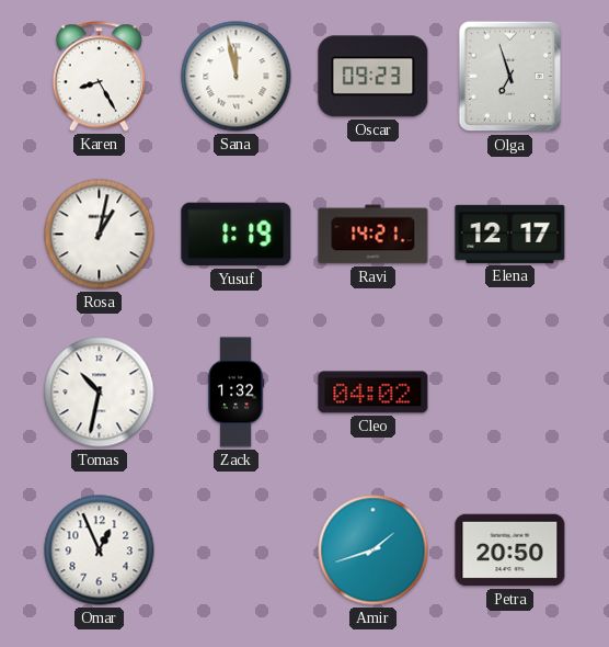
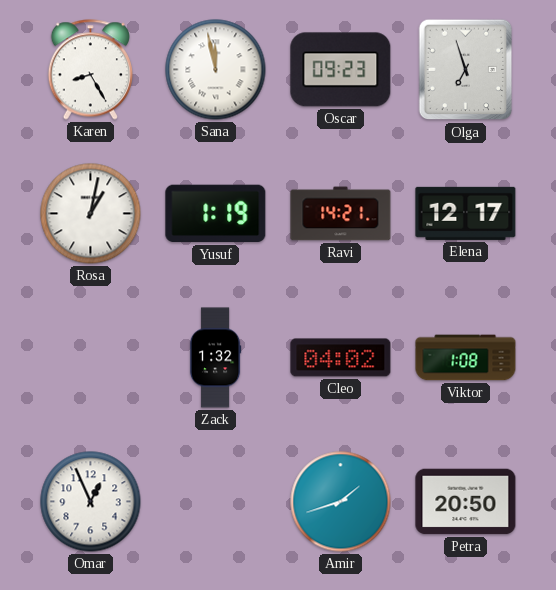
Tomas: 10:32 -> none
Viktor: none -> 1:08
